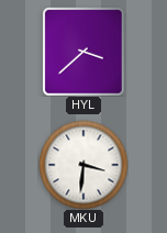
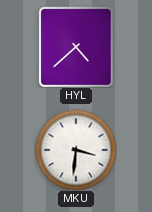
HYL: 3:38 -> 4:38
